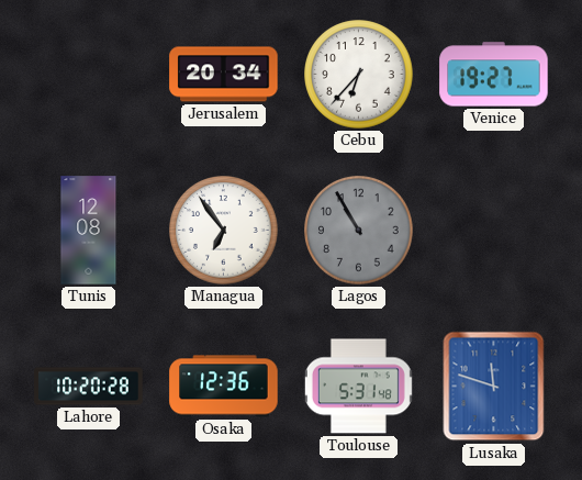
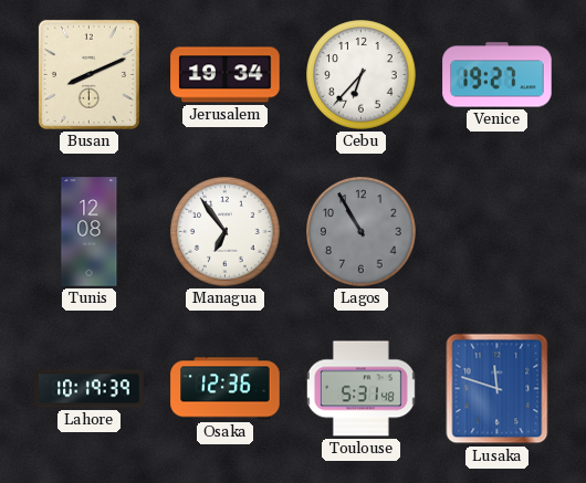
Busan: none -> 8:11
Jerusalem: 20:34 -> 19:34
Lahore: 10:20 -> 10:19
